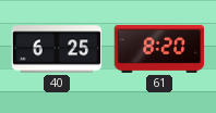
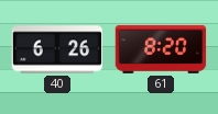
40: 6:25 -> 6:26
